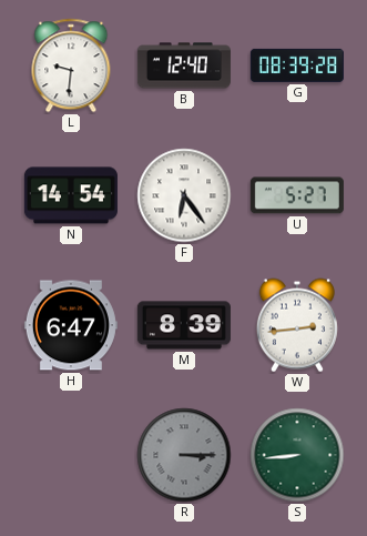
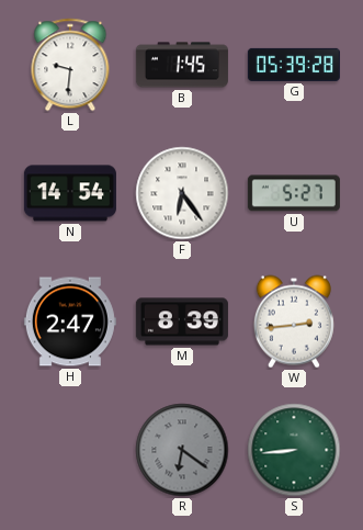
B: 12:40 -> 1:45
G: 08:39 -> 05:39
H: 6:47 -> 2:47
R: 3:15 -> 6:21
